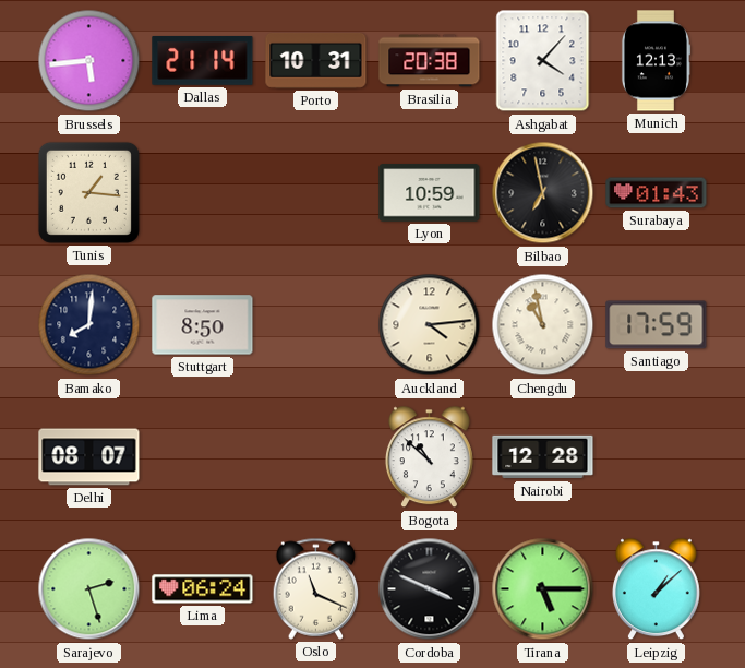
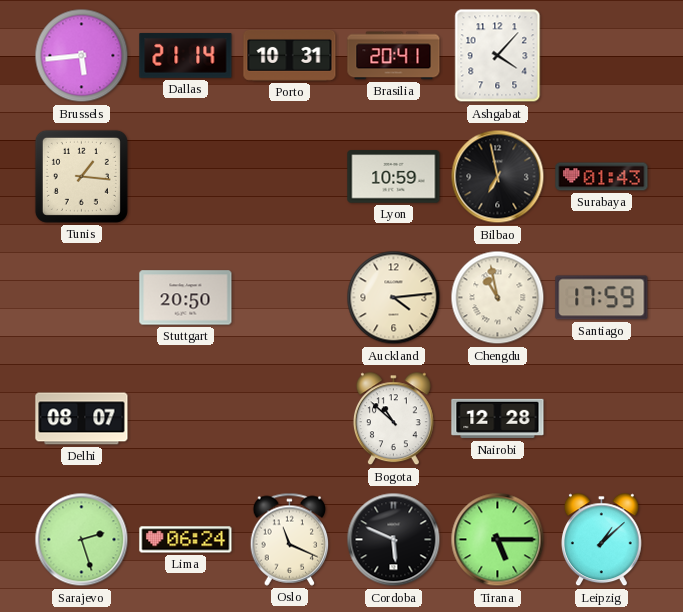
Brasilia: 20:38 -> 20:41
Munich: 12:13 -> none
Bamako: 8:01 -> none
Stuttgart: 8:50 -> 20:50
Cordoba: 3:49 -> 5:49
